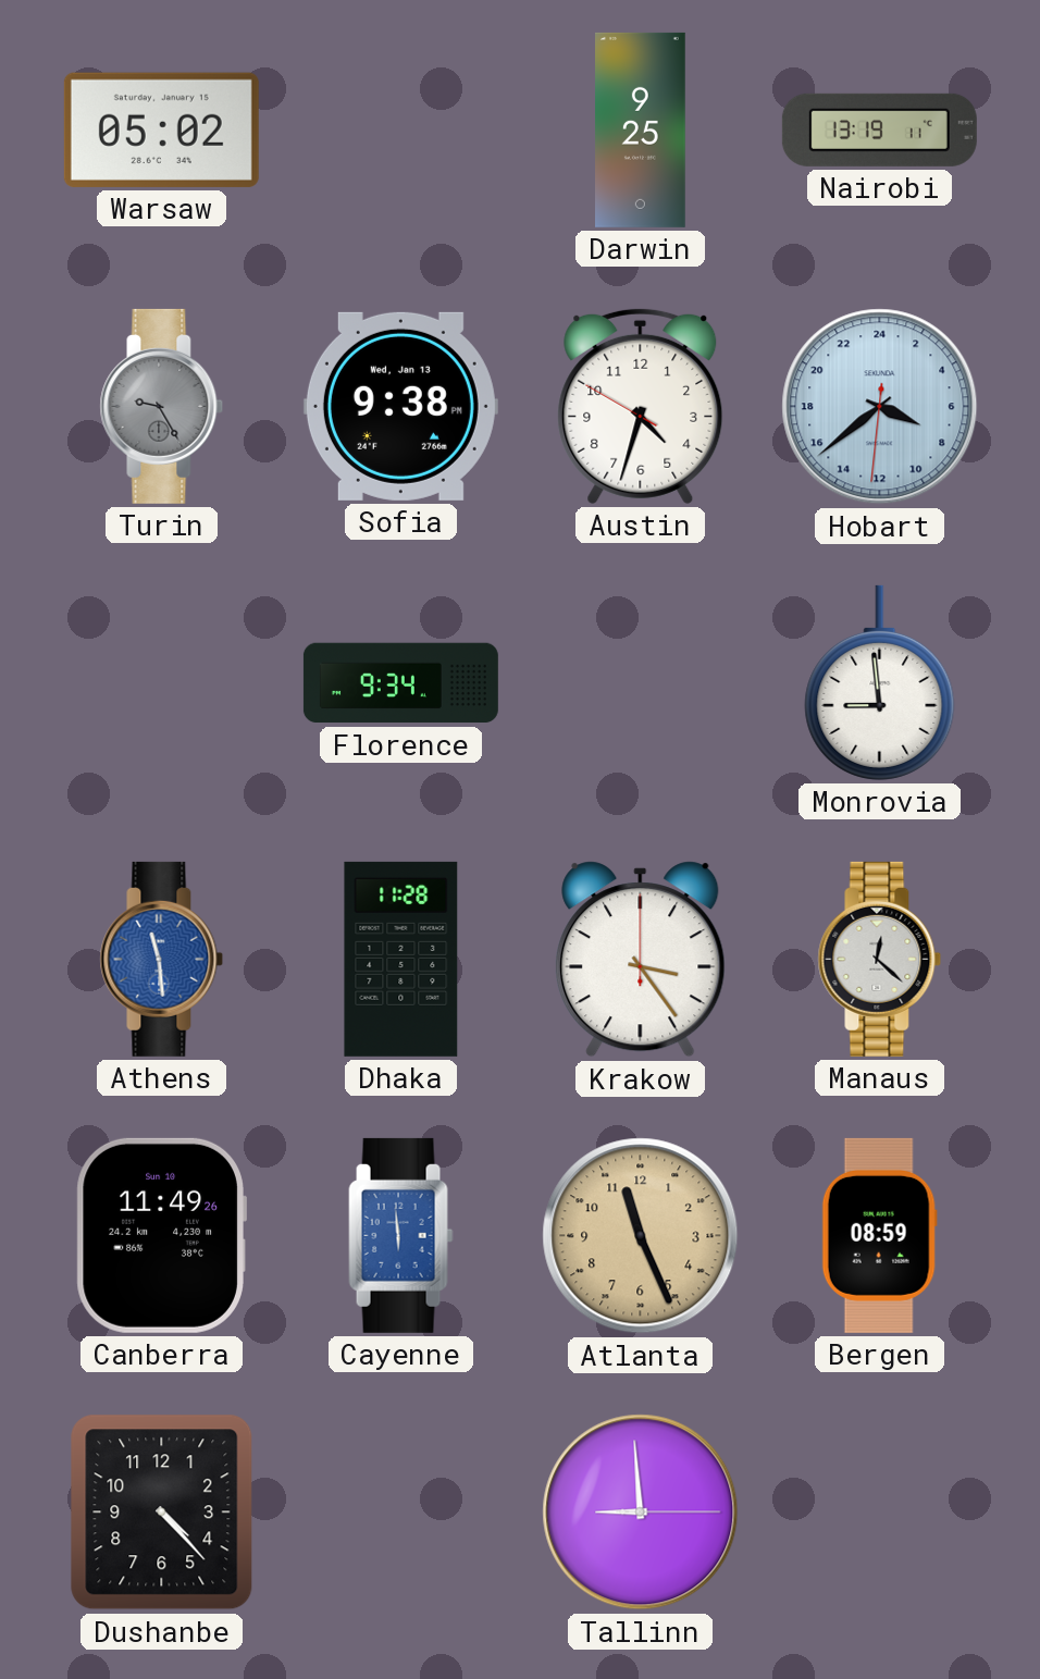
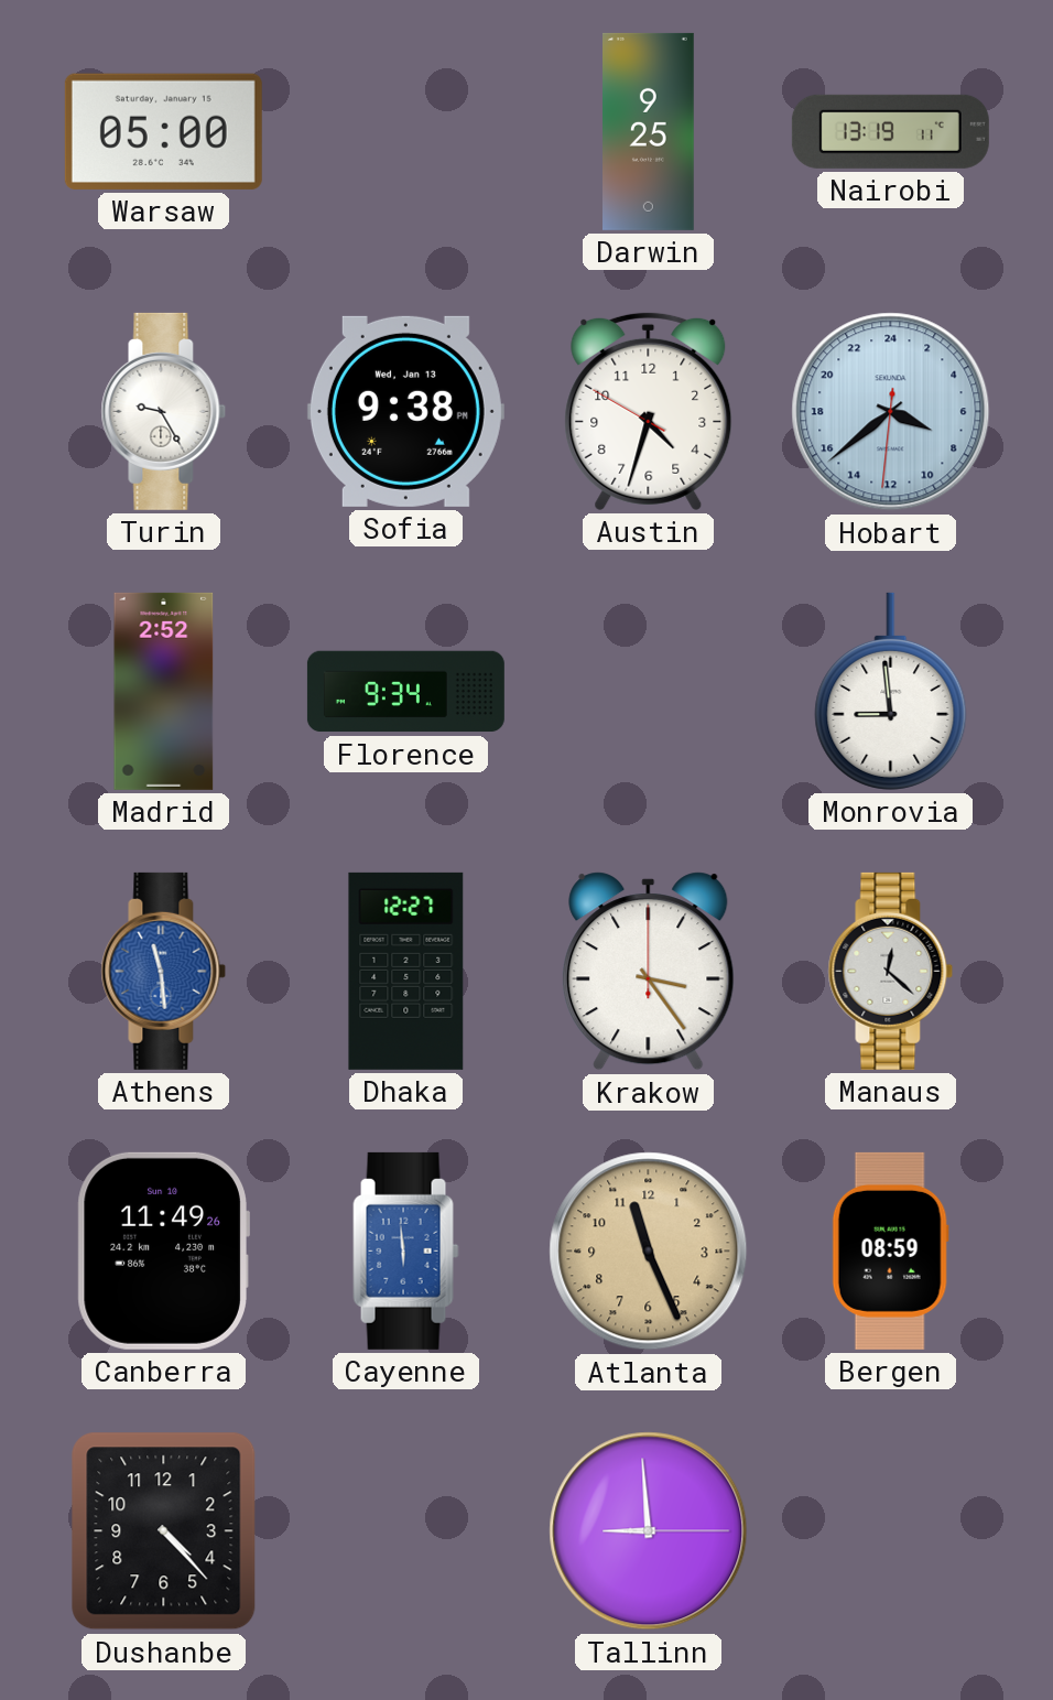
Warsaw: 05:02 -> 05:00
Turin dial: grey -> white
Madrid: none -> 2:52
Dhaka: 11:28 -> 12:27
